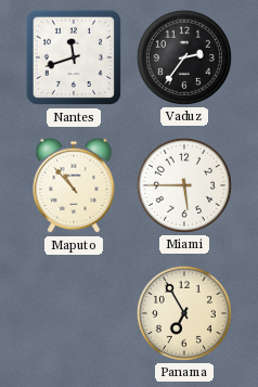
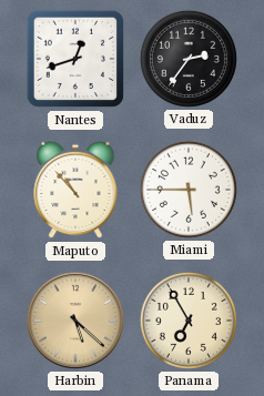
Nantes: 11:42 -> 12:42
Harbin: none -> 5:22
